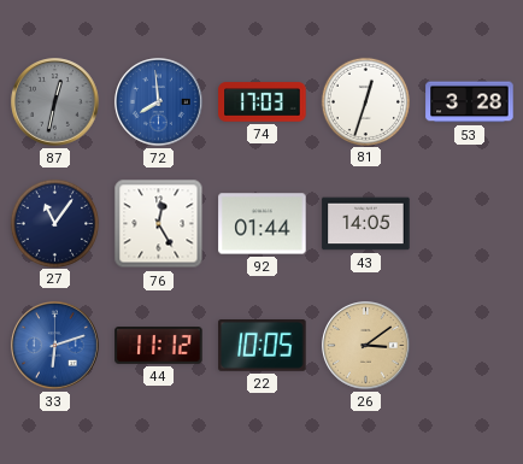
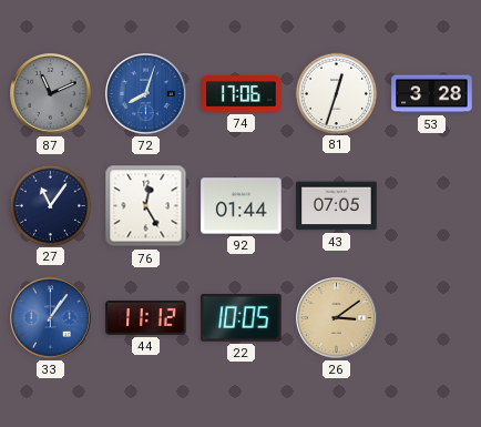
87: 12:32 -> 11:11
72: 7:59 -> 8:03
74: 17:03 -> 17:06
43: 14:05 -> 07:05
33: 6:12 -> 1:06
